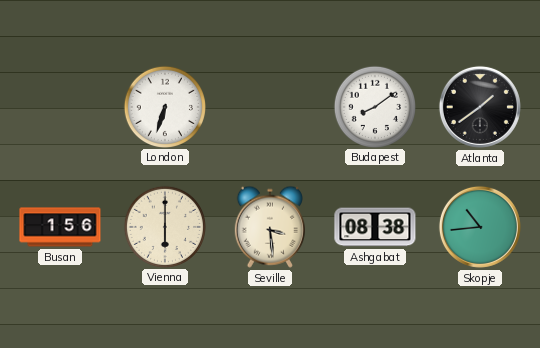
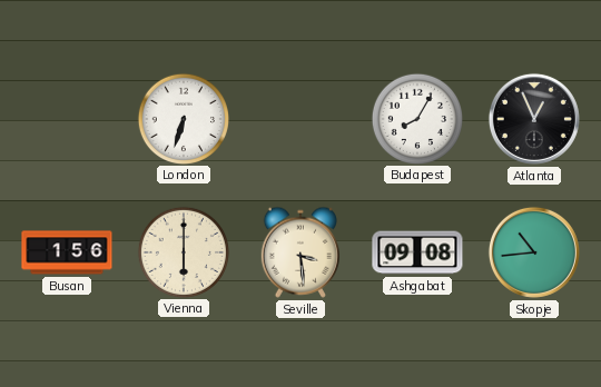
Budapest: 8:09 -> 8:05
Atlanta: 1:39 -> 12:56
Ashgabat: 08:38 -> 09:08
